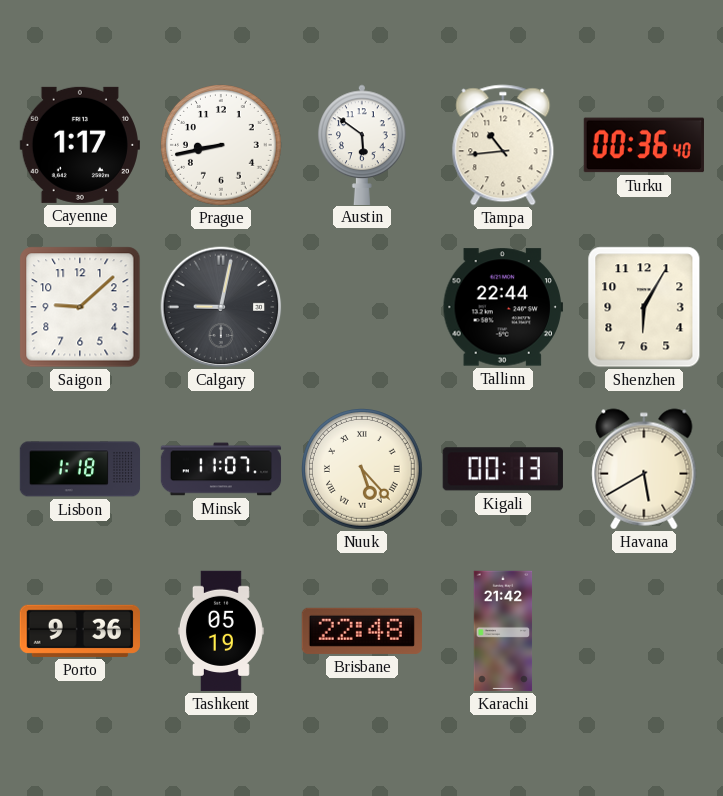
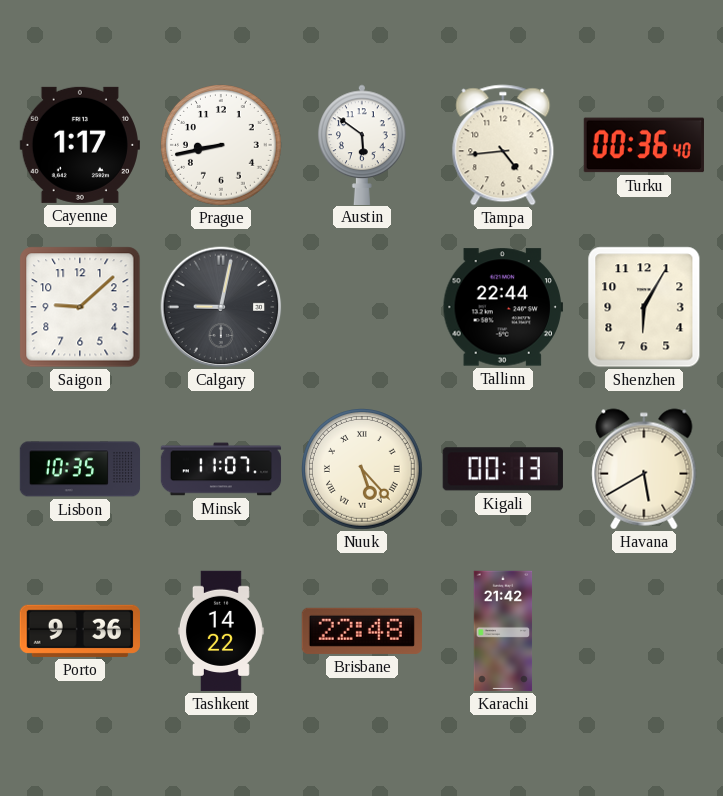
Tampa: 10:44 -> 4:44
Lisbon: 1:18 -> 10:35
Tashkent: 05:19 -> 14:22
